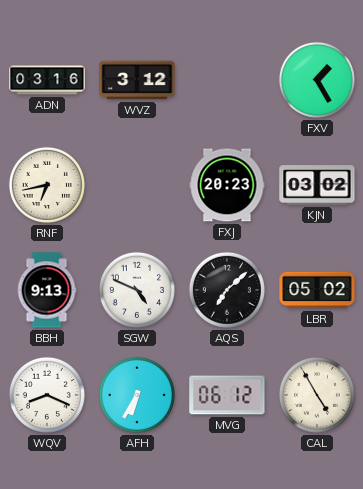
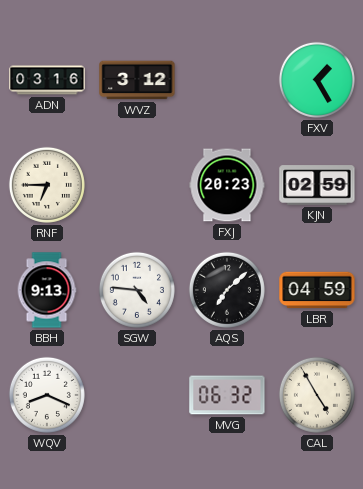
RNF: 6:43 -> 6:45
KJN: 03:02 -> 02:59
SGW: 4:49 -> 4:46
LBR: 05:02 -> 04:59
AFH: 6:35 -> none
MVG: 06:12 -> 06:32
